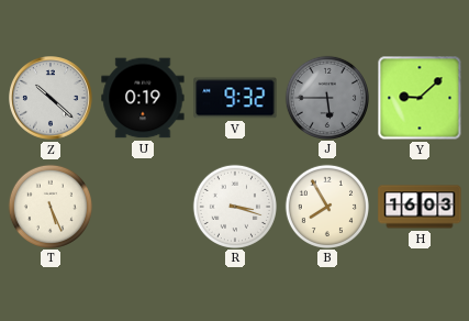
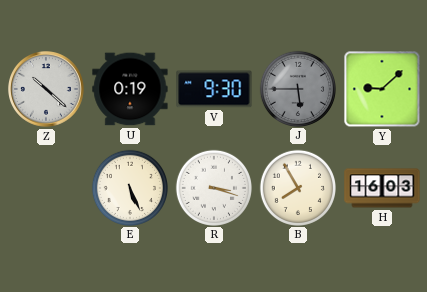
V: 9:32 -> 9:30
T: 5:26 -> none
E: none -> 5:26
